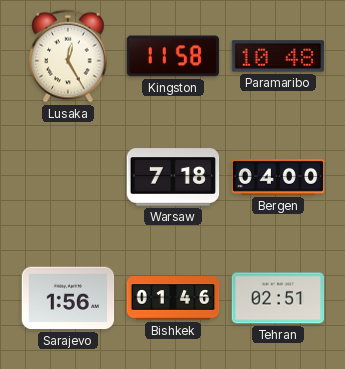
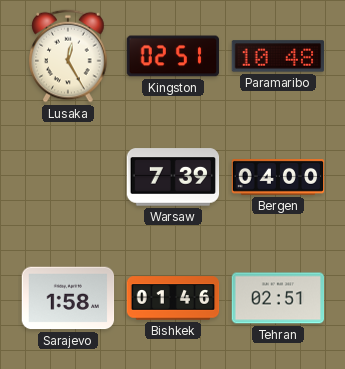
Kingston: 11:58 -> 02:51
Warsaw: 7:18 -> 7:39
Sarajevo: 1:56 -> 1:58
